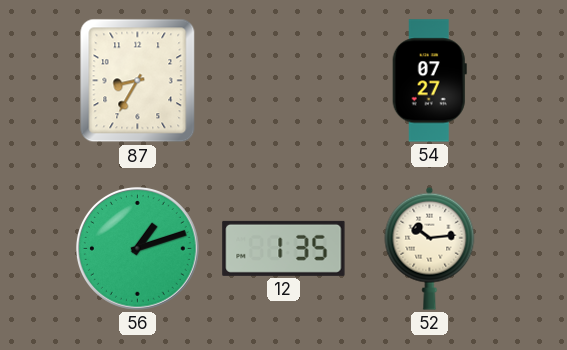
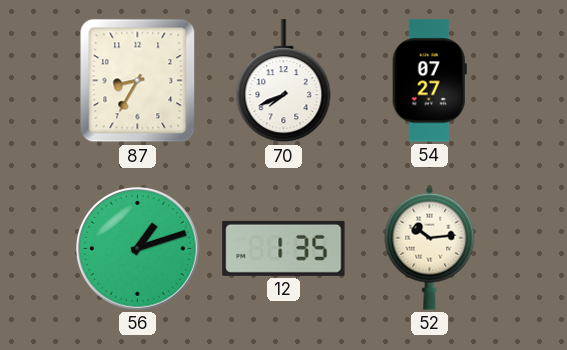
70: none -> 7:41
